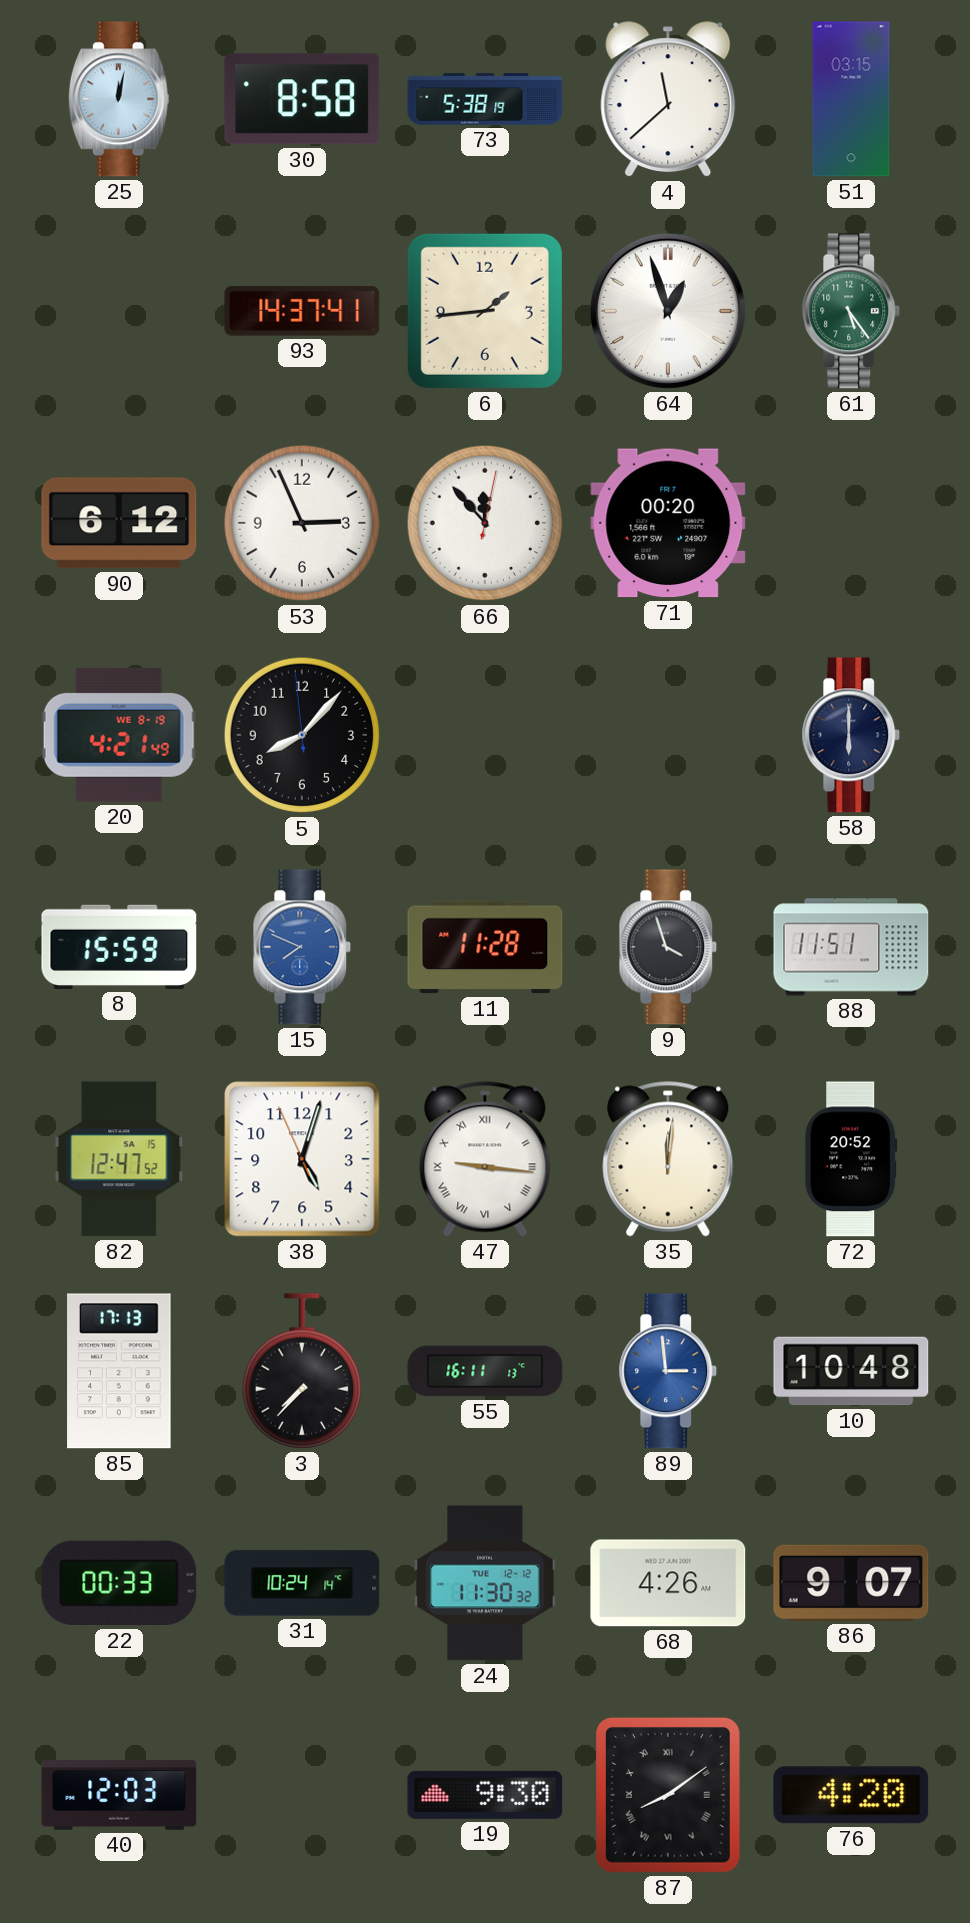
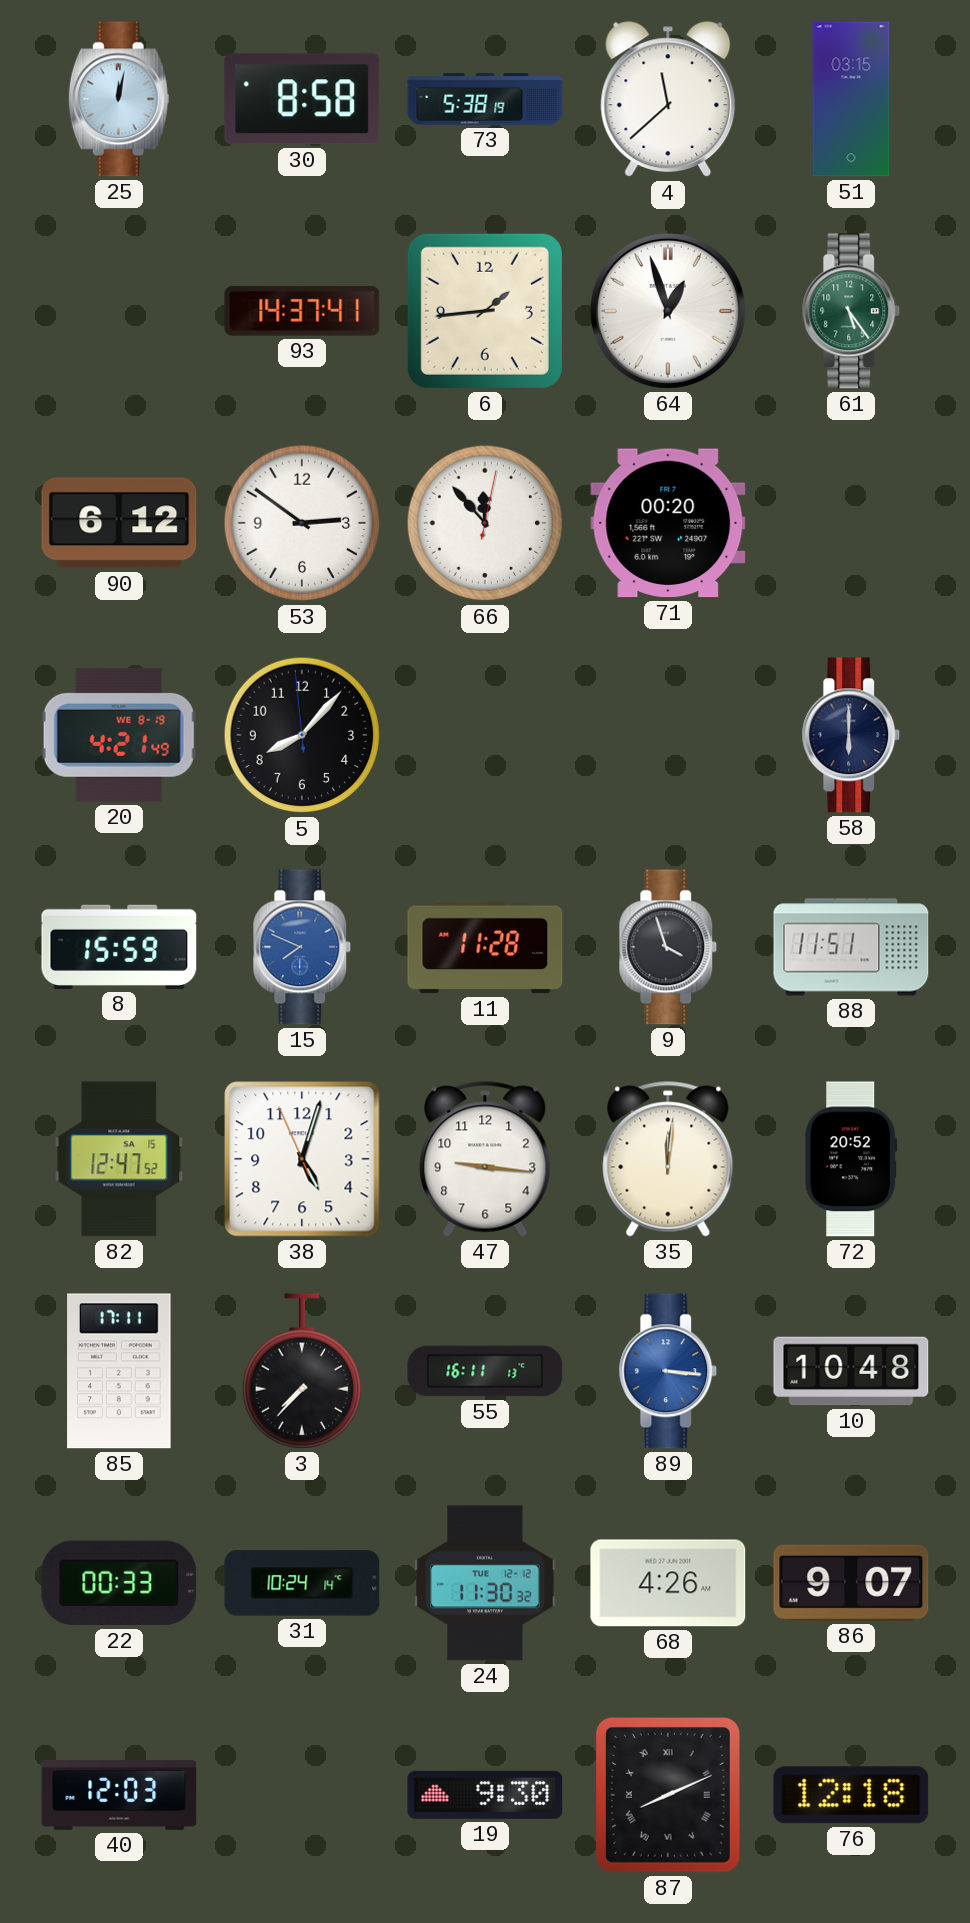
53: 2:56 -> 2:51
47 numerals: Roman -> Arabic
85: 17:13 -> 17:11
89: 2:59 -> 3:16
87: 8:09 -> 8:11
76: 4:20 -> 12:18
